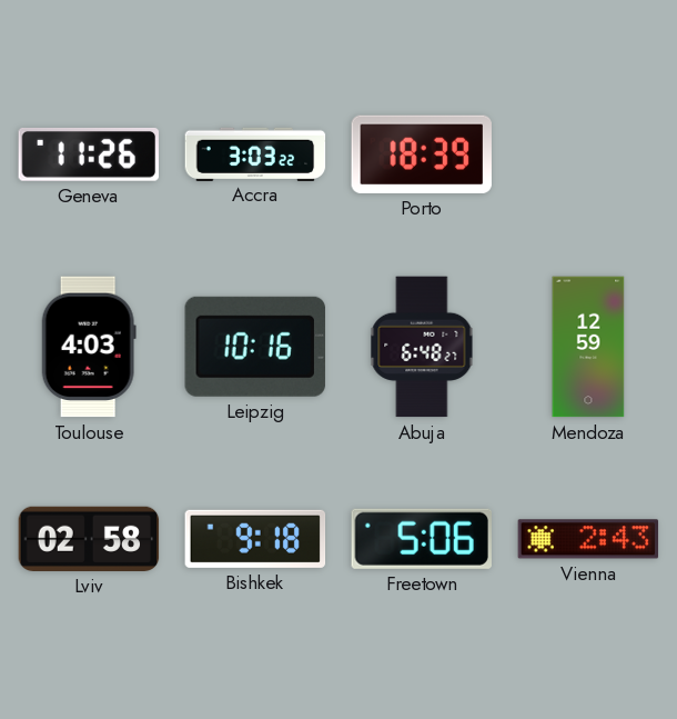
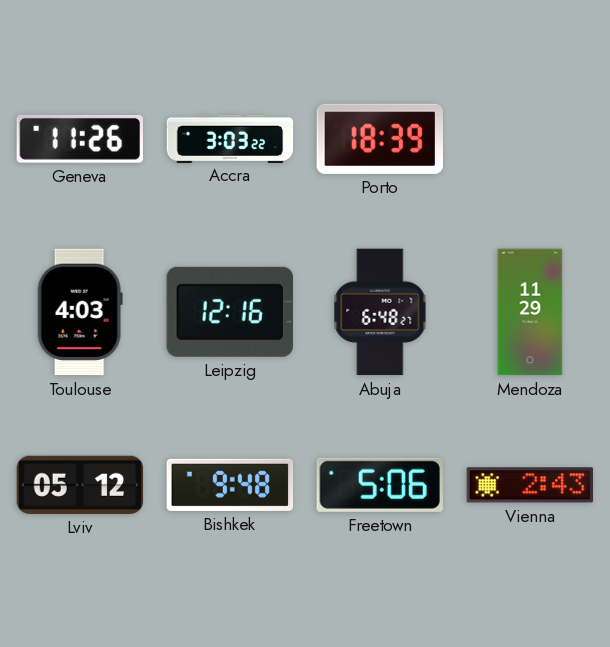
Leipzig: 10:16 -> 12:16
Mendoza: 12:59 -> 11:29
Lviv: 02:58 -> 05:12
Bishkek: 9:18 -> 9:48
